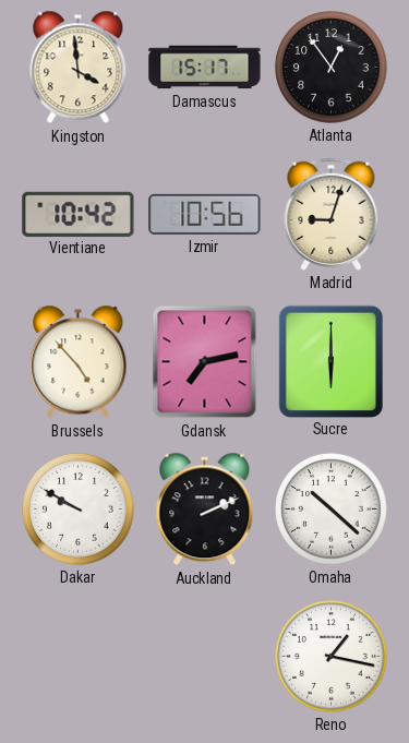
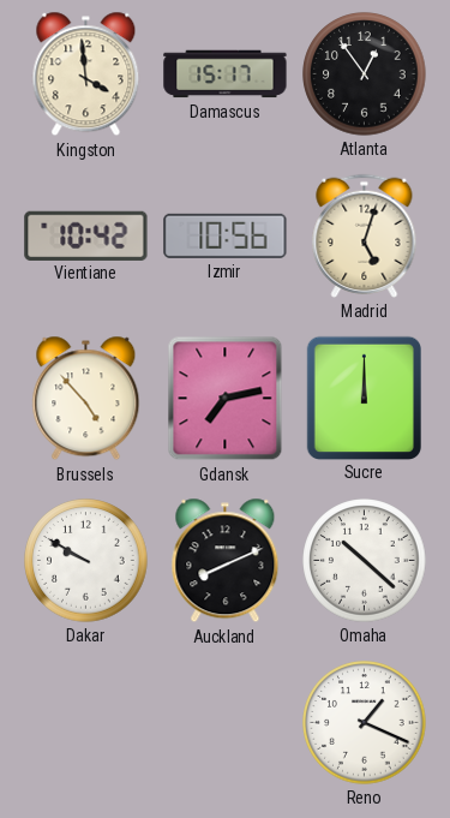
Madrid: 9:03 -> 5:03
Sucre: 6:00 -> 12:00
Auckland: 2:11 -> 8:11
Reno: 1:17 -> 1:19
